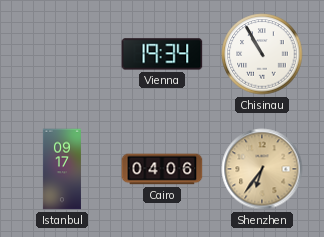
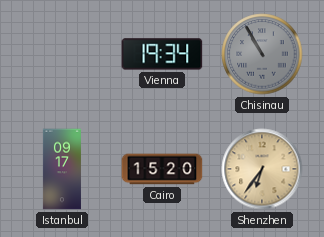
Chisinau dial: white -> grey
Cairo: 04:06 -> 15:20
